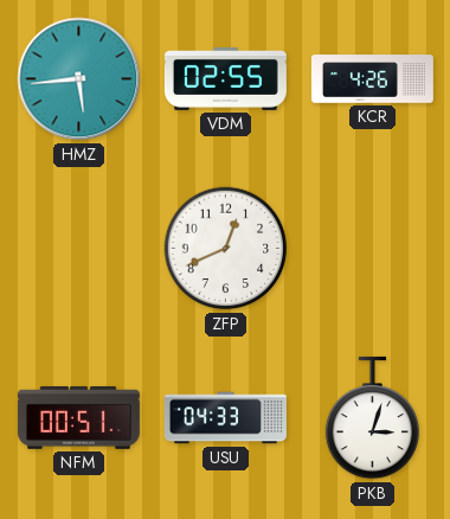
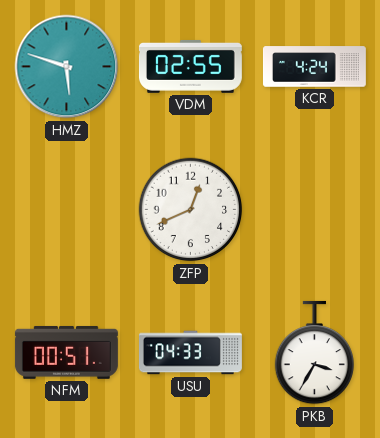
HMZ: 5:44 -> 5:48
KCR: 4:26 -> 4:24
PKB: 3:03 -> 3:35
